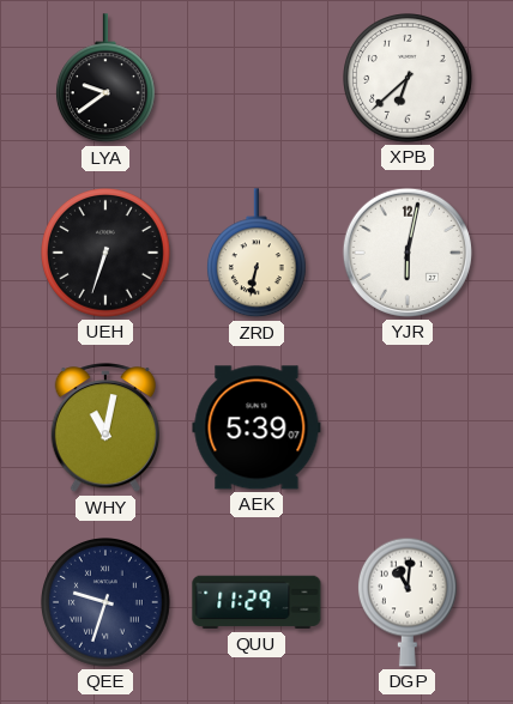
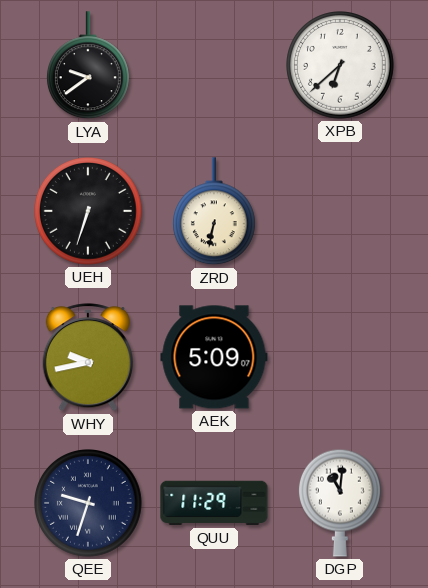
YJR: 6:02 -> none
WHY: 11:02 -> 9:43
AEK: 5:39 -> 5:09
